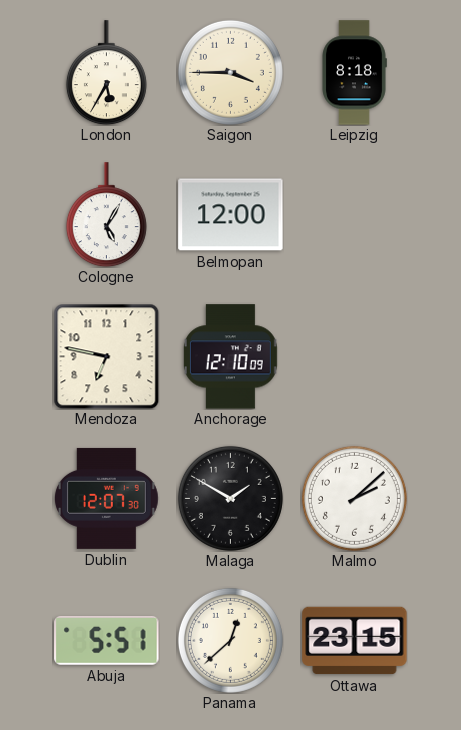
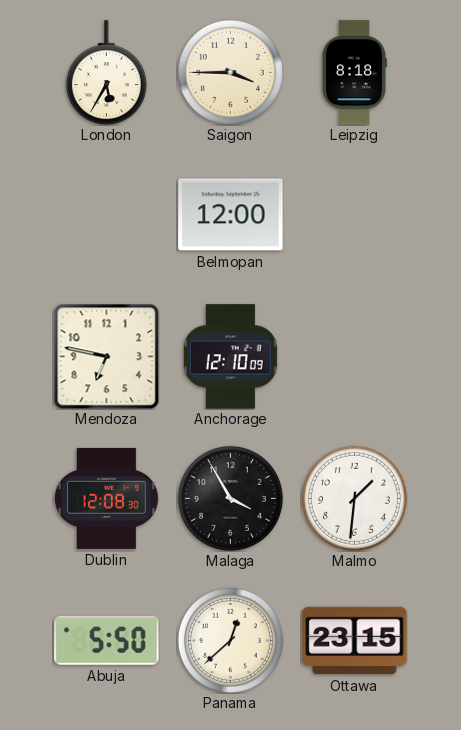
Cologne: 5:05 -> none
Dublin: 12:07 -> 12:08
Malaga: 1:50 -> 3:55
Malmo: 2:08 -> 1:31
Abuja: 5:51 -> 5:50
